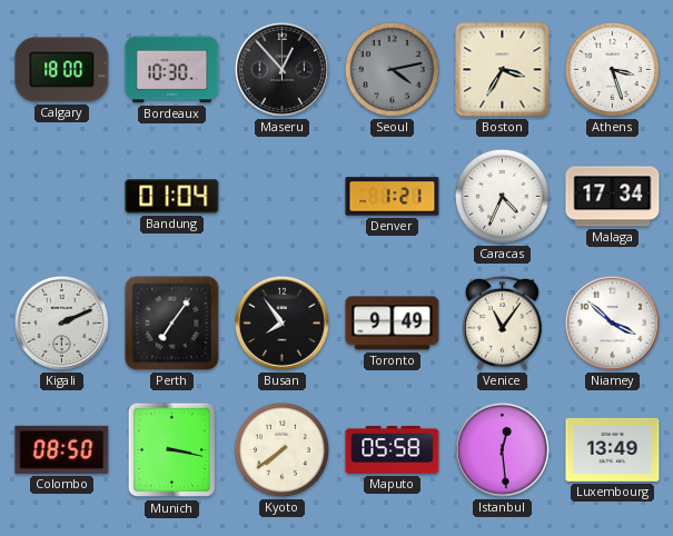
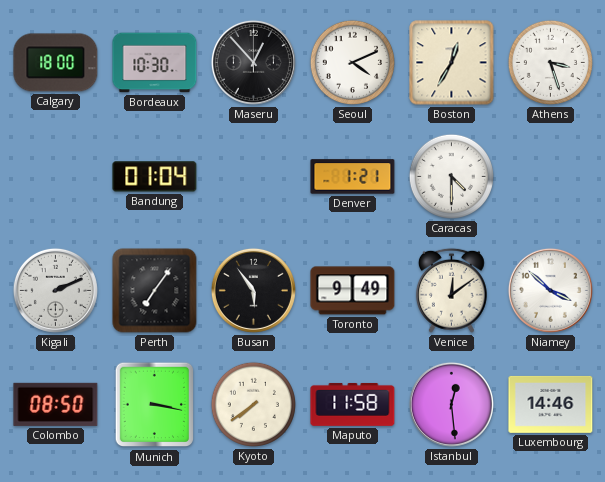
Seoul: 4:13 -> 4:11
Seoul dial: grey -> white
Boston: 3:35 -> 12:35
Caracas: 4:34 -> 4:30
Malaga: 17:34 -> none
Busan: 7:54 -> 5:54
Venice: 11:06 -> 12:09
Maputo: 05:58 -> 11:58
Luxembourg: 13:49 -> 14:46
